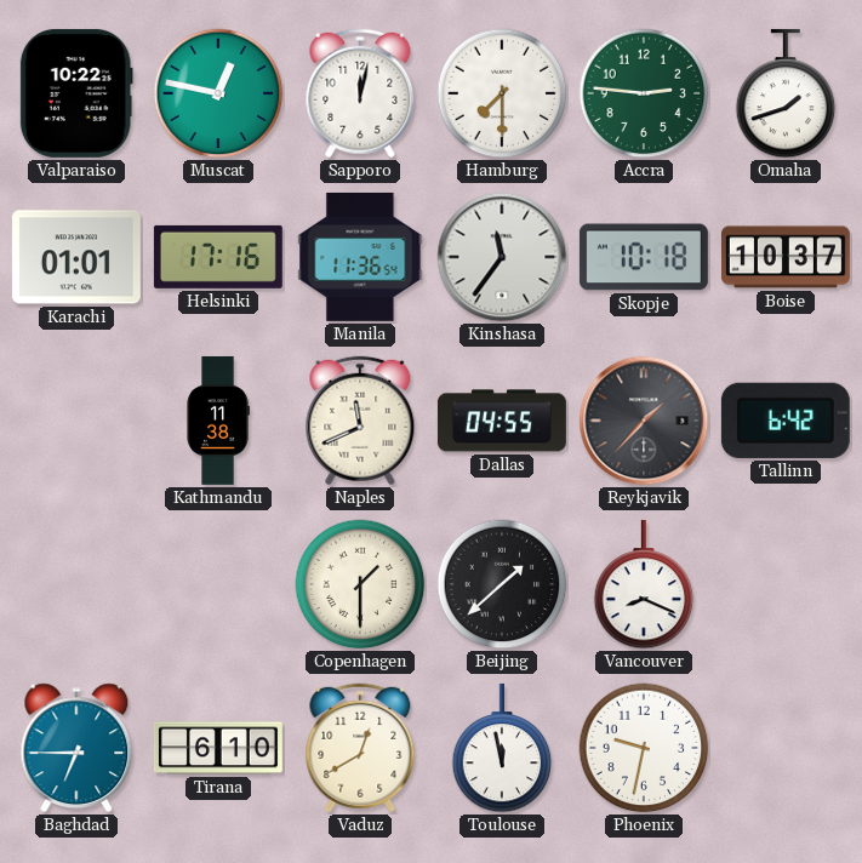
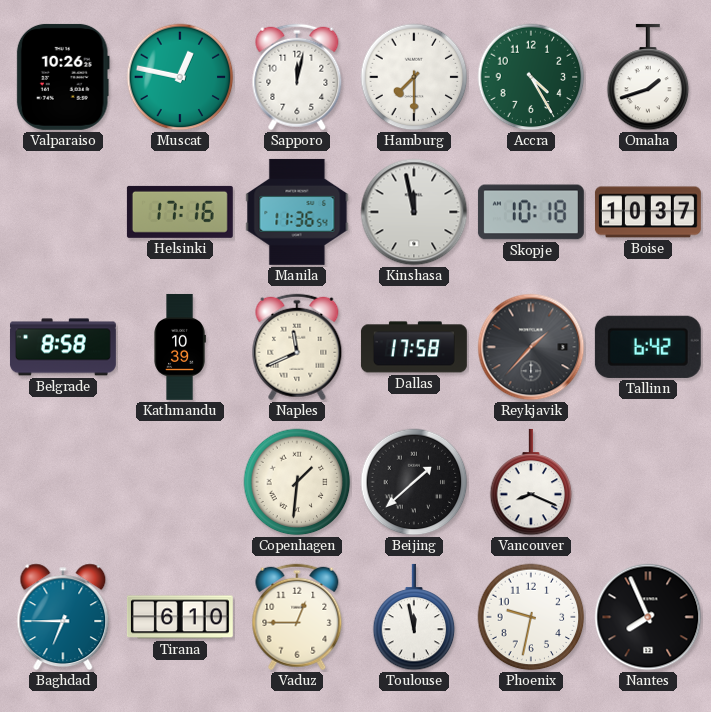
Valparaiso: 10:22 -> 10:26
Accra: 2:46 -> 4:25
Karachi: 01:01 -> none
Kinshasa: 11:36 -> 11:58
Belgrade: none -> 8:58
Kathmandu: 11:38 -> 10:39
Dallas: 04:55 -> 17:58
Copenhagen: 1:30 -> 1:31
Vaduz: 12:40 -> 12:45
Nantes: none -> 7:56
